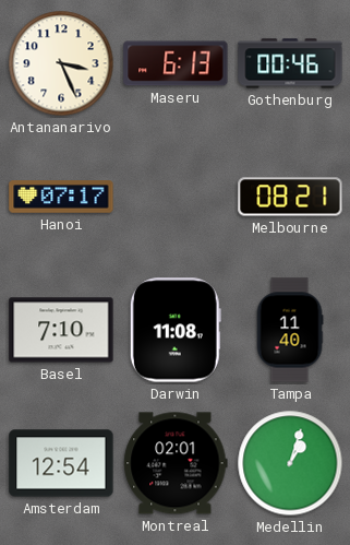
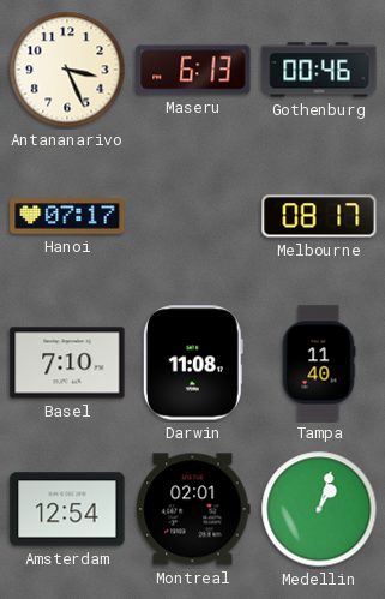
Melbourne: 08:21 -> 08:17
